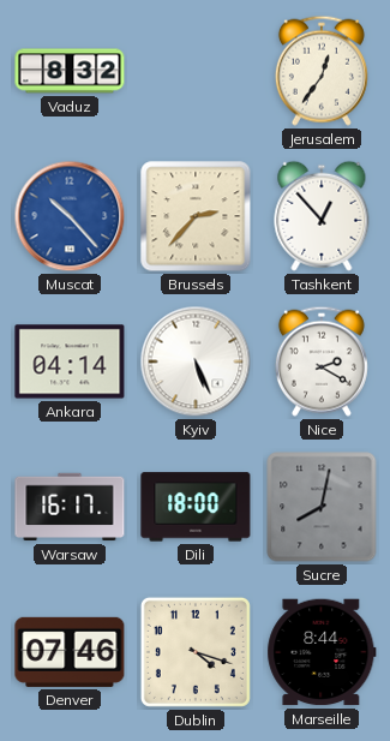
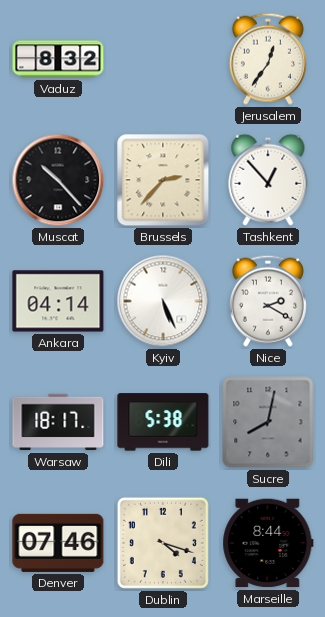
Muscat dial: blue -> black
Warsaw: 16:17 -> 18:17
Dili: 18:00 -> 5:38
